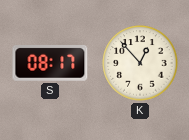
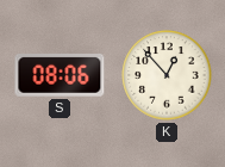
S: 08:17 -> 08:06
